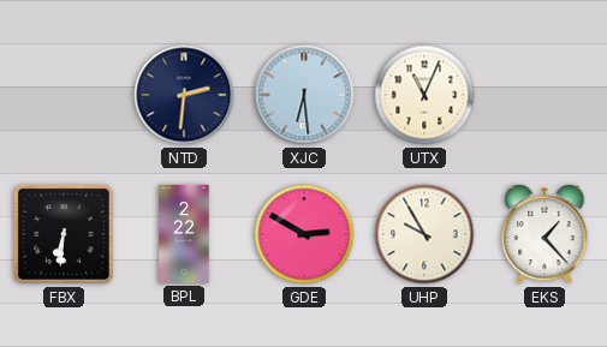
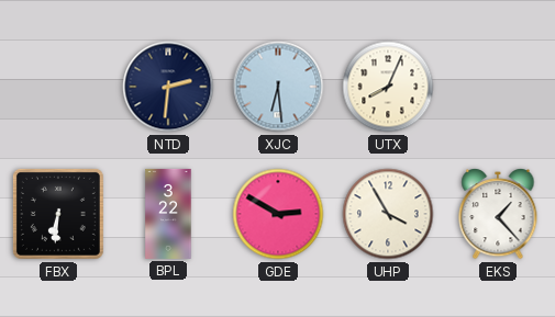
UTX: 11:04 -> 8:04
BPL: 2:22 -> 3:22
UHP: 9:55 -> 3:55
